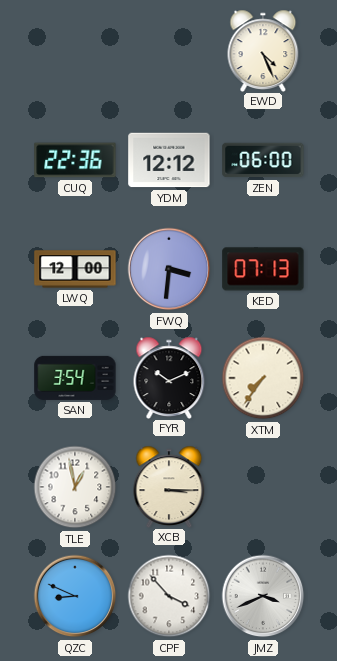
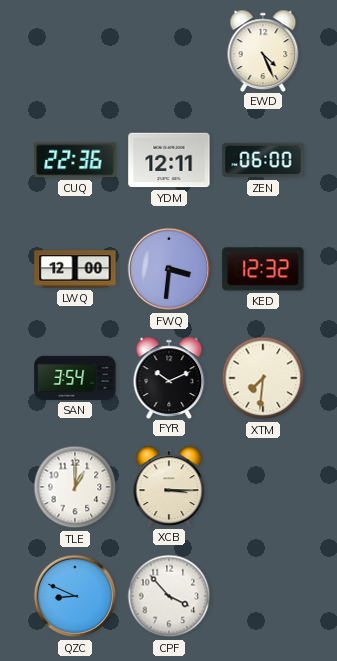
YDM: 12:12 -> 12:11
KED: 07:13 -> 12:32
XTM: 7:36 -> 7:31
TLE: 12:58 -> 1:00
JMZ: 3:41 -> none
